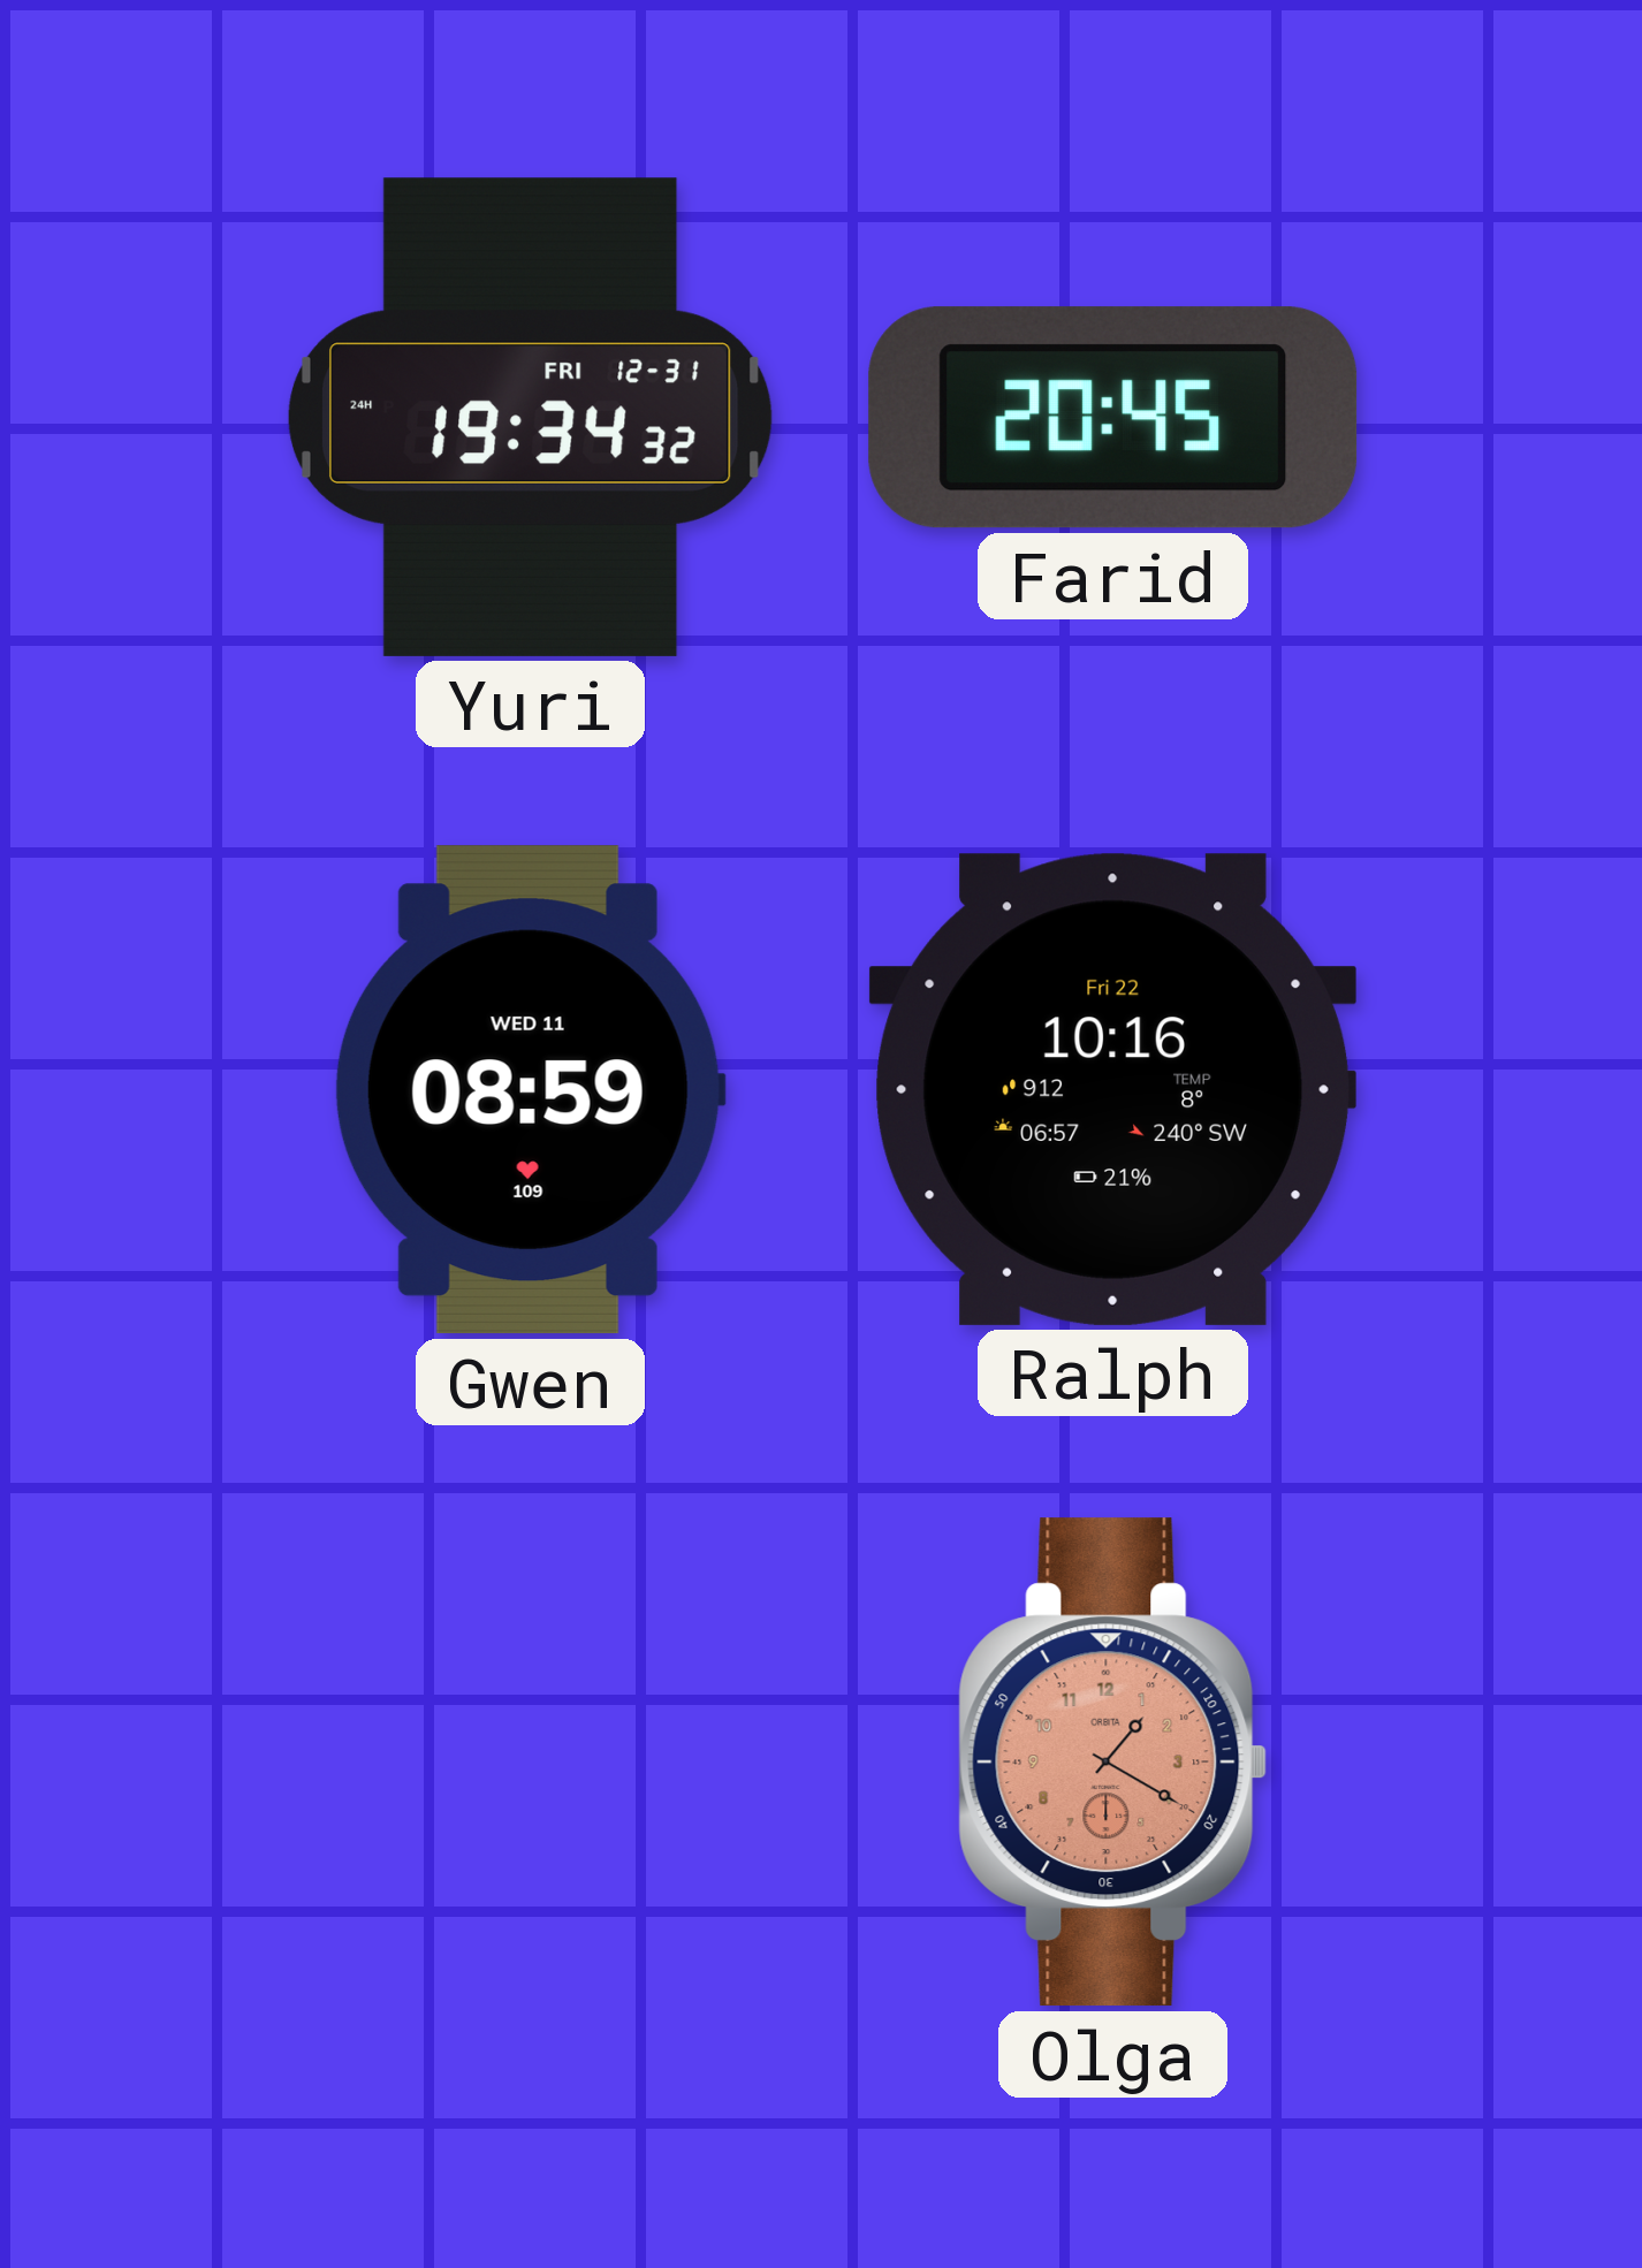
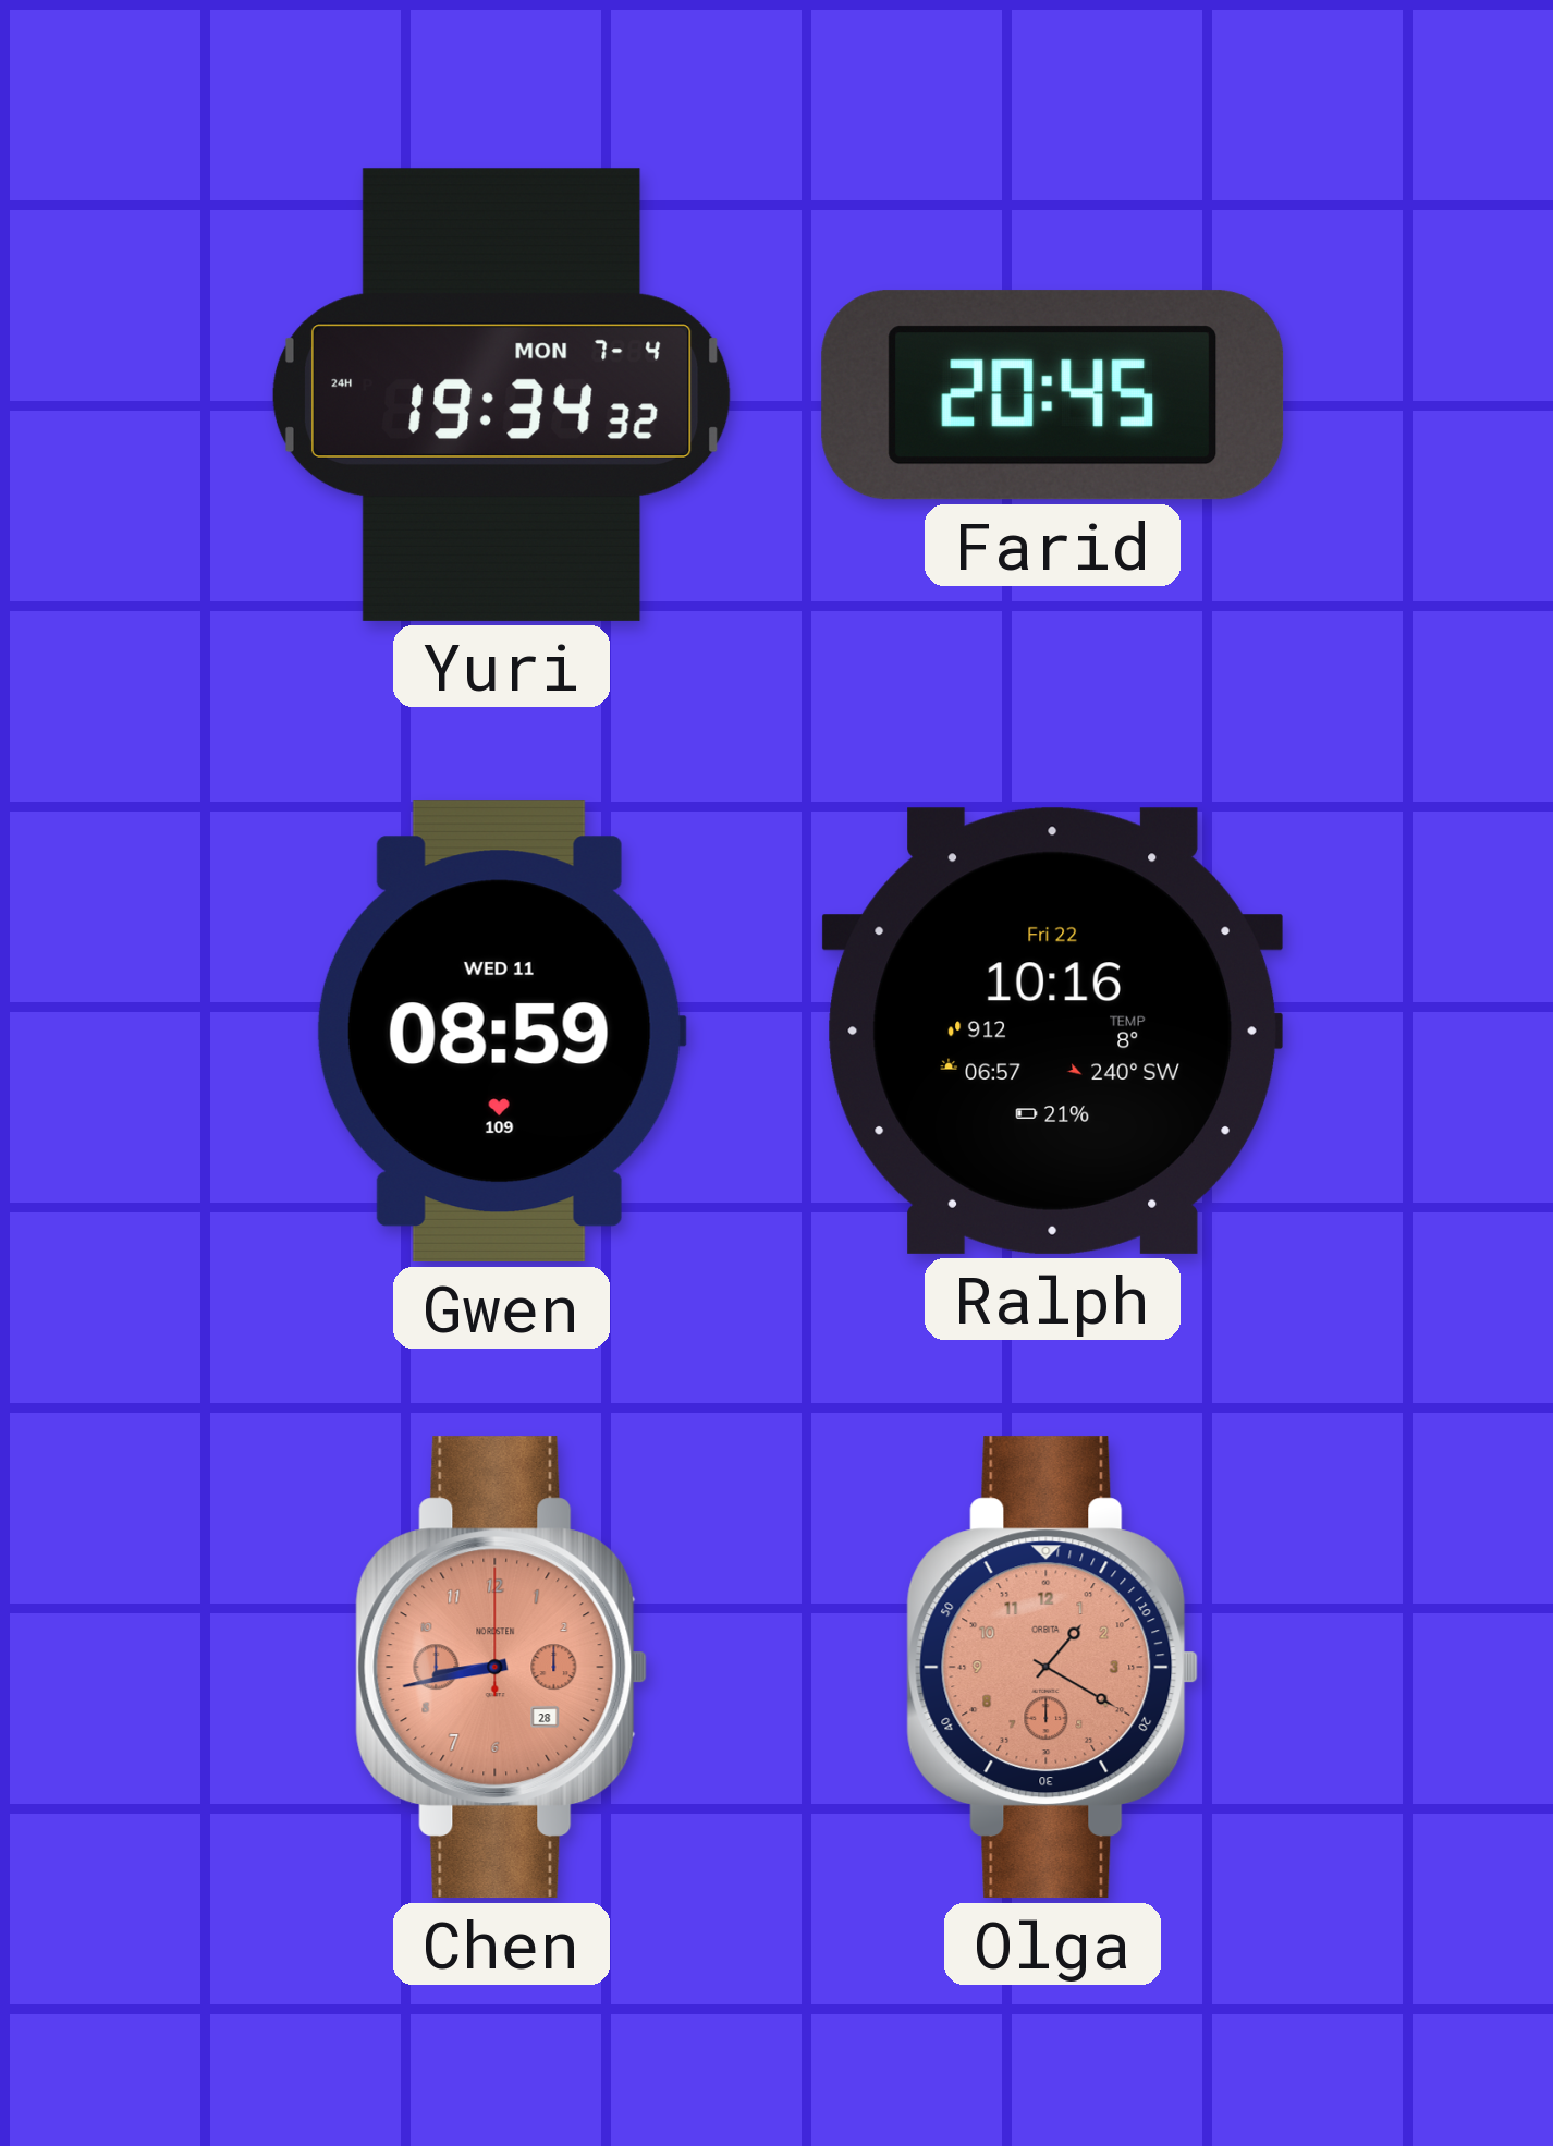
Yuri date: FRI 12-31 -> MON 7-4
Chen: none -> 8:43
